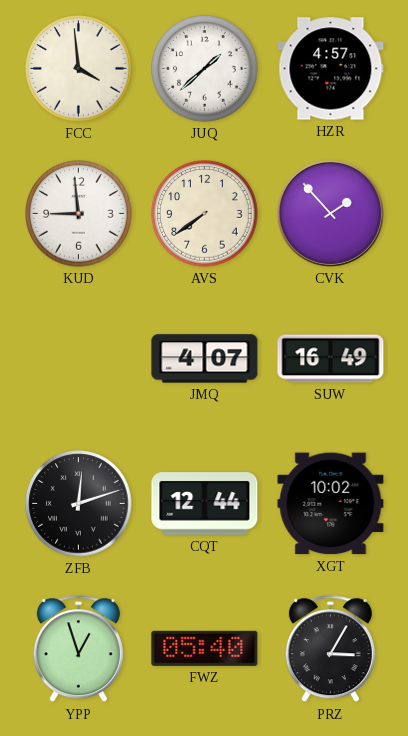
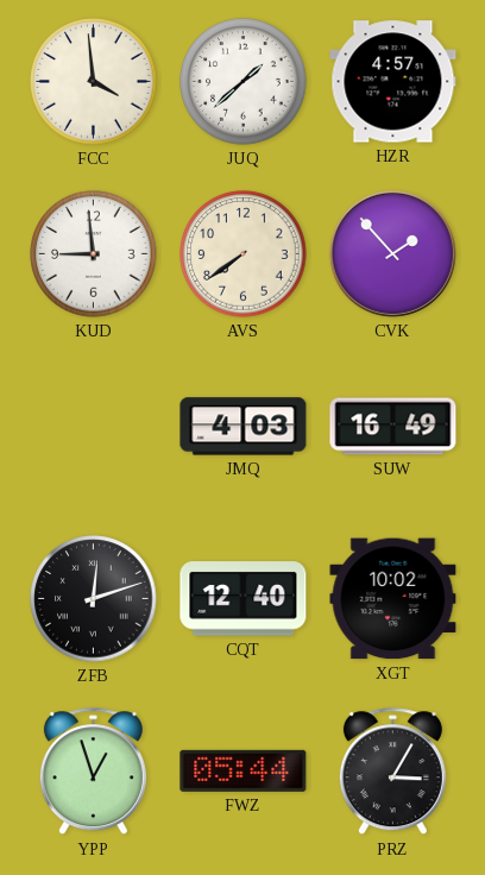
JMQ: 4:07 -> 4:03
CQT: 12:44 -> 12:40
FWZ: 05:40 -> 05:44
